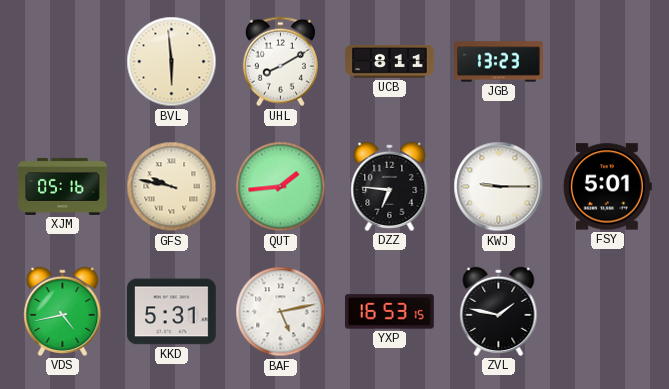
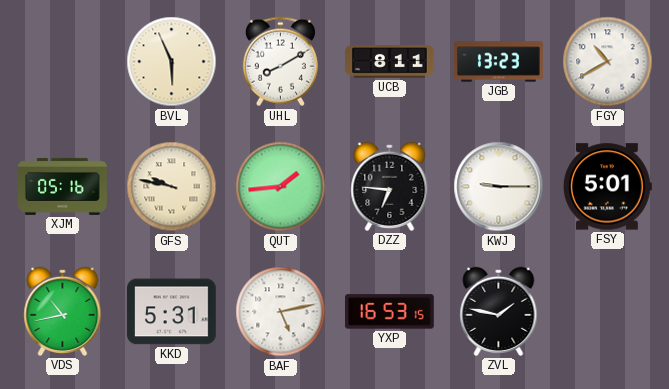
BVL: 5:59 -> 5:56
FGY: none -> 10:40
VDS: 4:43 -> 10:43
